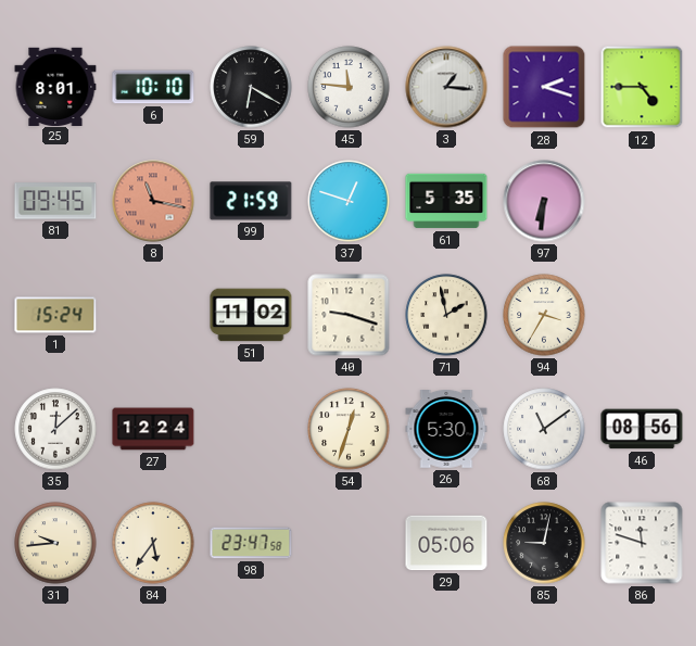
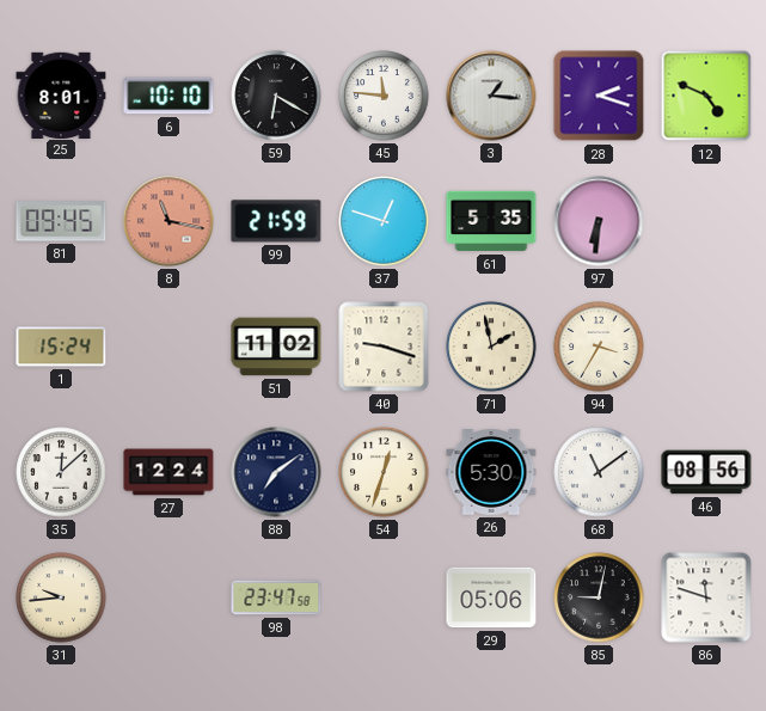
12: 4:45 -> 4:49
88: none -> 7:09
84: 5:36 -> none
